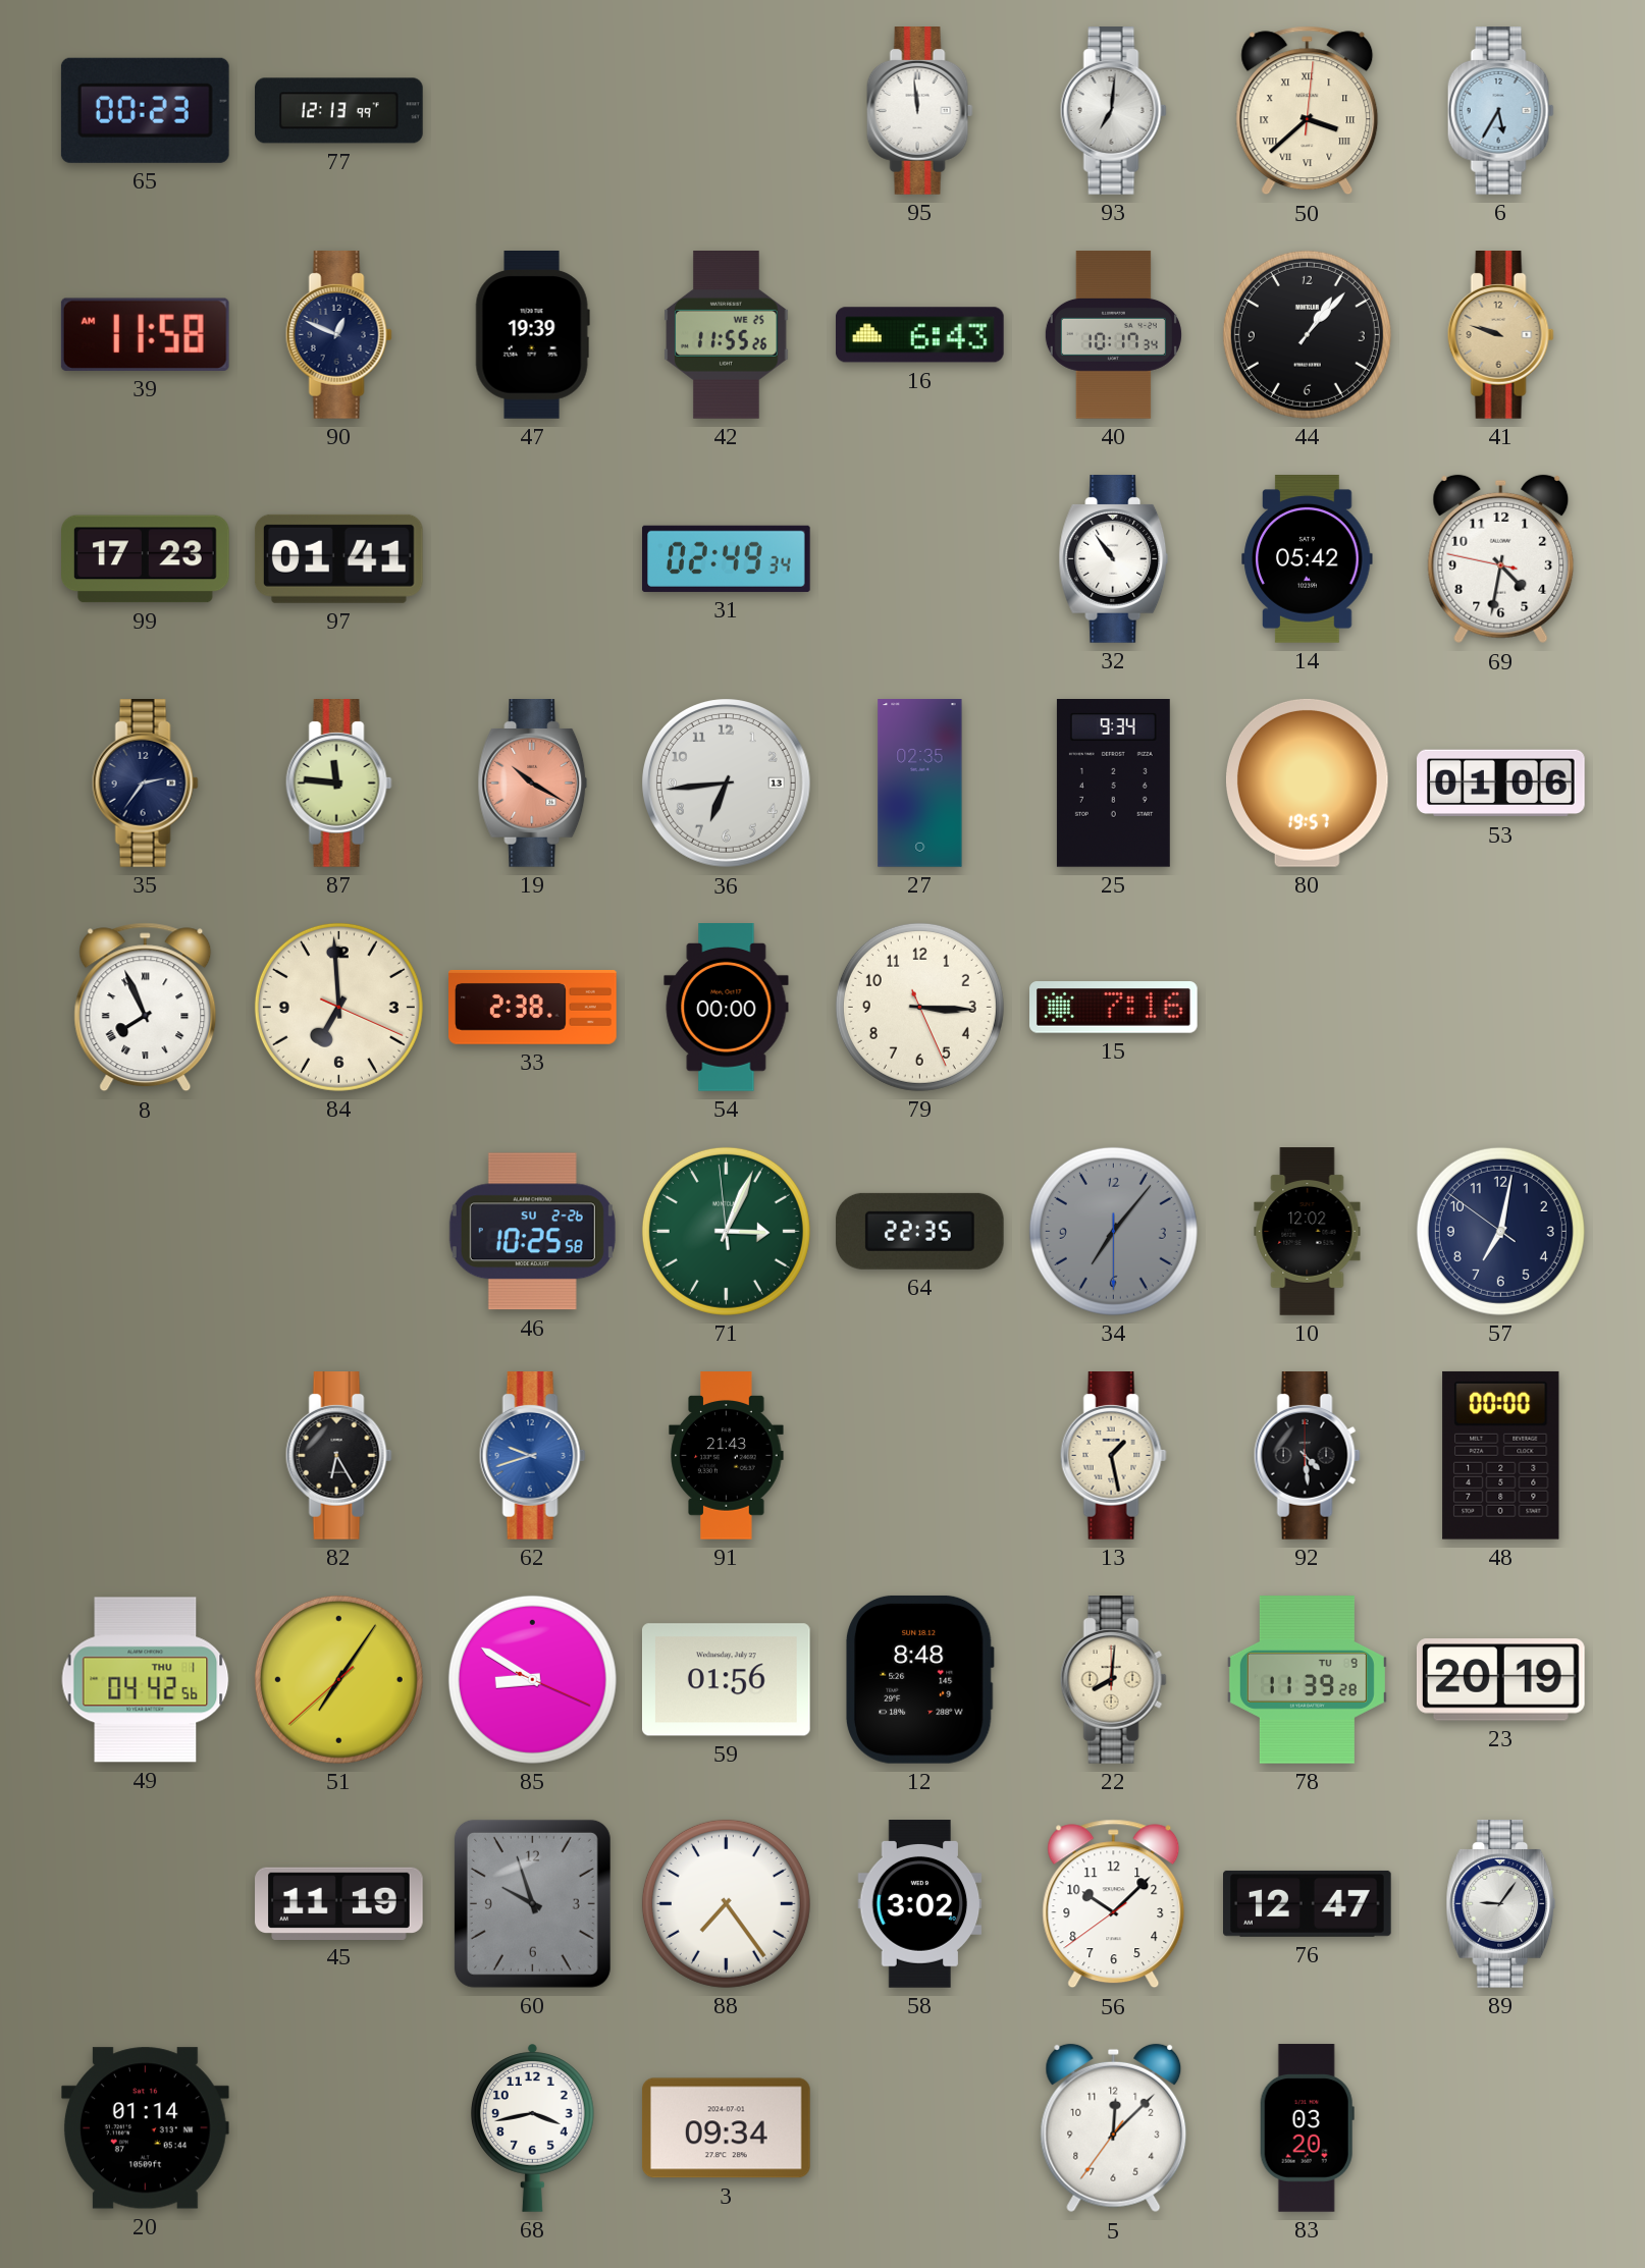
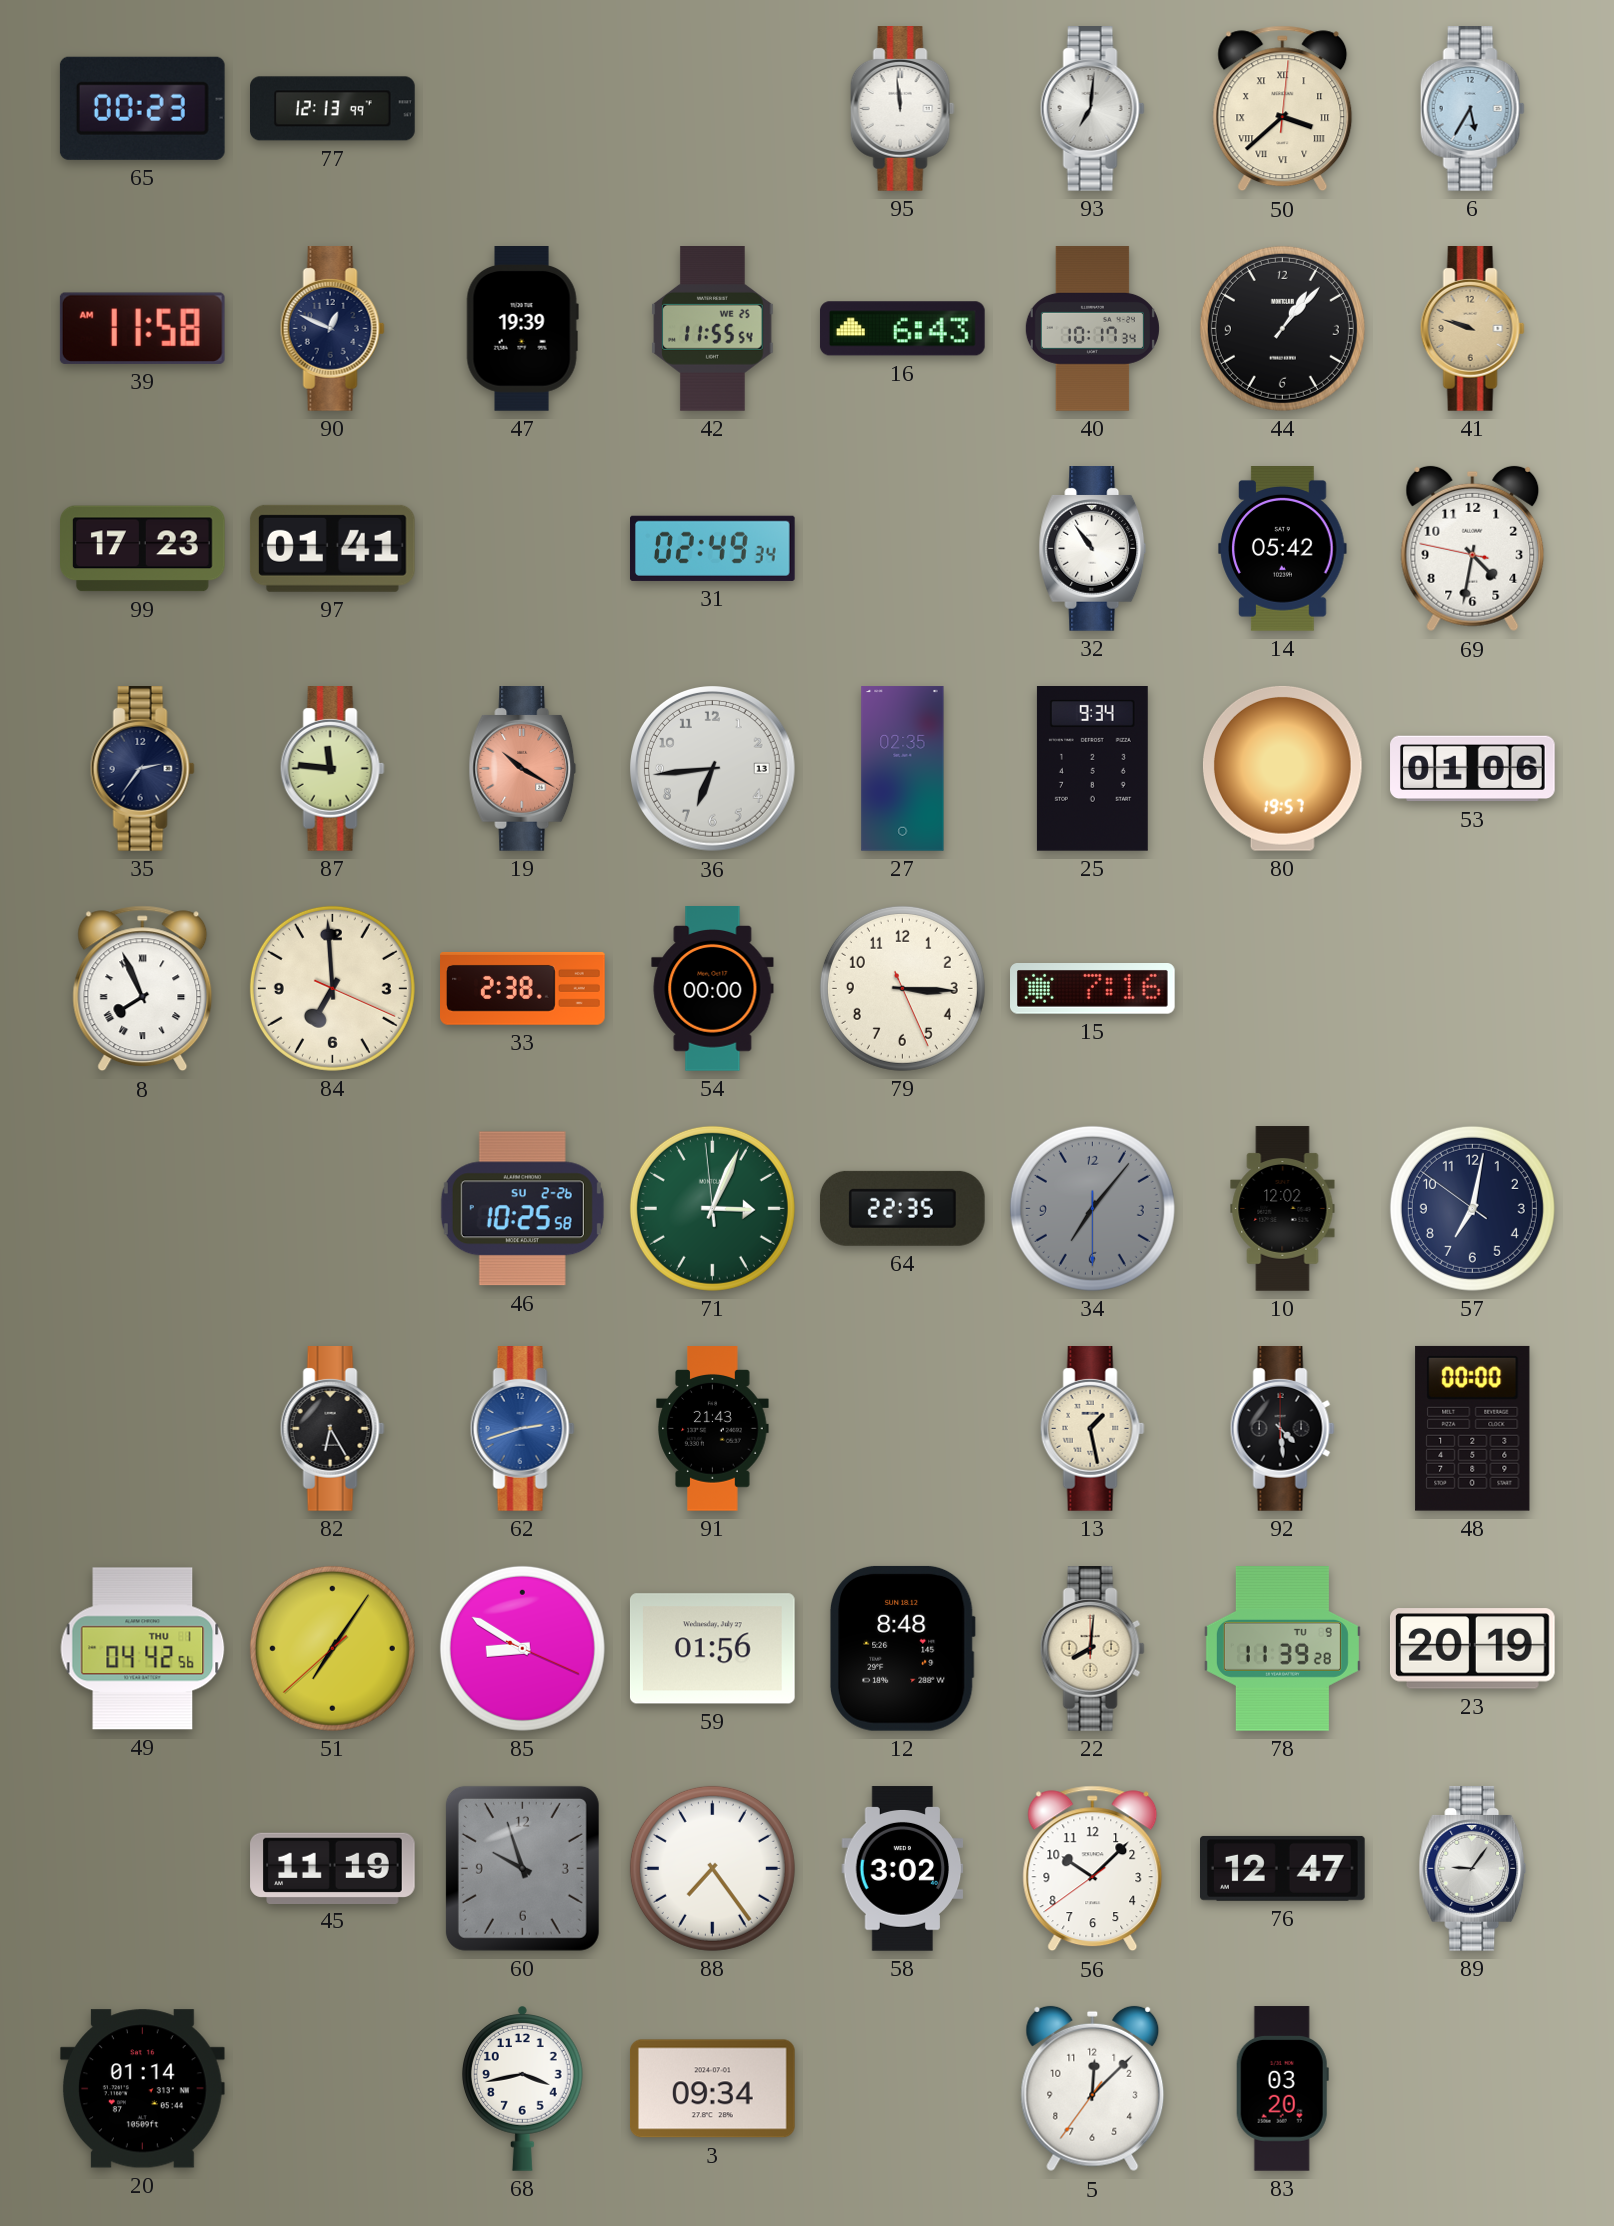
42: 11:55:26 -> 11:55:54
62: 9:42 -> 2:42
